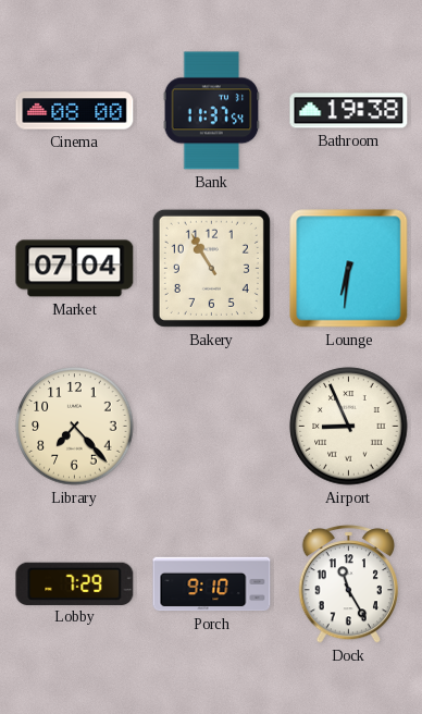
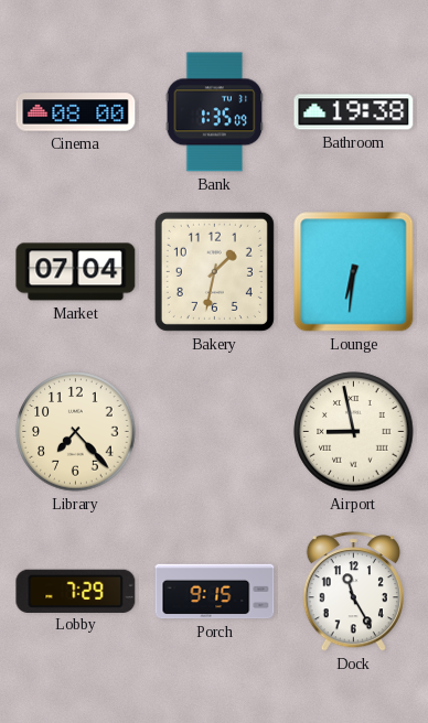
Bank: 11:37 -> 1:35
Bakery: 10:55 -> 1:32
Airport: 8:56 -> 8:58
Porch: 9:10 -> 9:15
